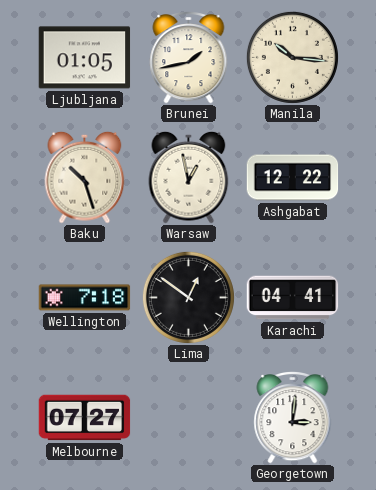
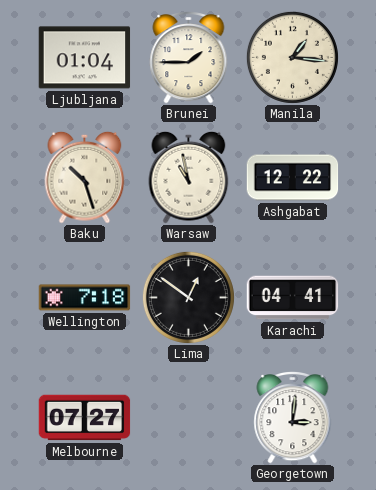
Ljubljana: 01:05 -> 01:04
Brunei: 1:43 -> 1:45
Manila: 10:16 -> 1:16
Warsaw: 12:58 -> 10:58
